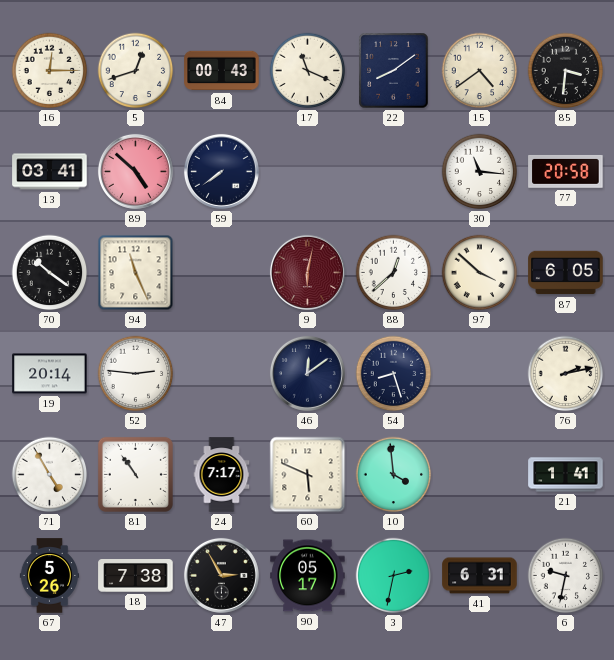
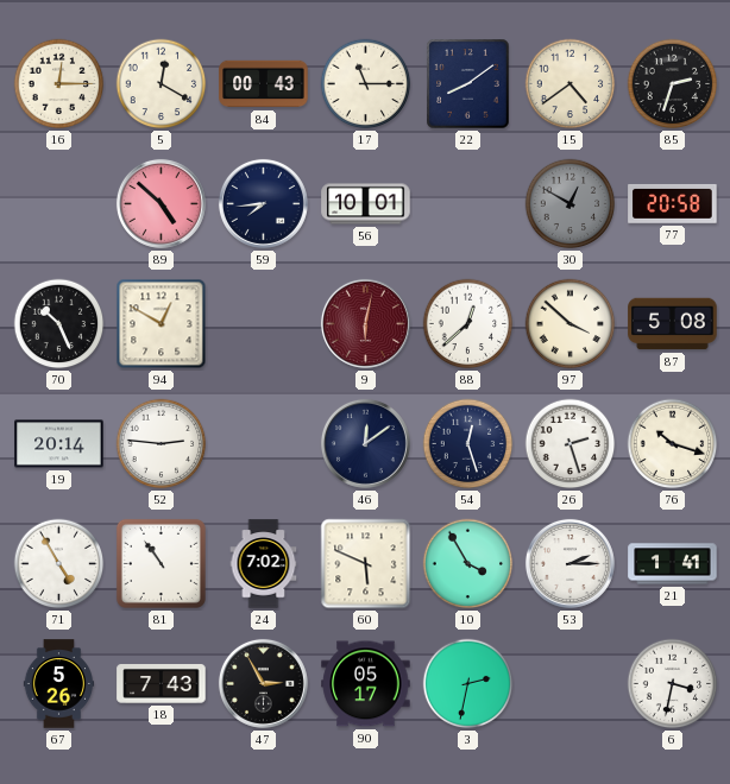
5: 12:42 -> 12:20
17: 11:19 -> 11:15
85: 3:31 -> 2:33
13: 03:41 -> none
59: 7:39 -> 7:44
56: none -> 10:01
30: 11:16 -> 12:50
30 dial: white -> grey
70: 10:21 -> 10:26
94: 11:26 -> 12:50
87: 6:05 -> 5:08
54: 8:27 -> 12:27
26: none -> 2:27
76: 2:13 -> 10:18
24: 7:17 -> 7:02
10: 3:59 -> 3:55
53: none -> 2:15
18: 7:38 -> 7:43
41: 6:31 -> none
6: 9:32 -> 3:32
